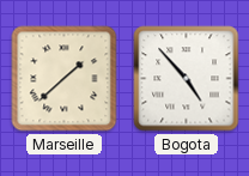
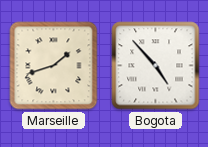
Marseille: 1:38 -> 1:42
